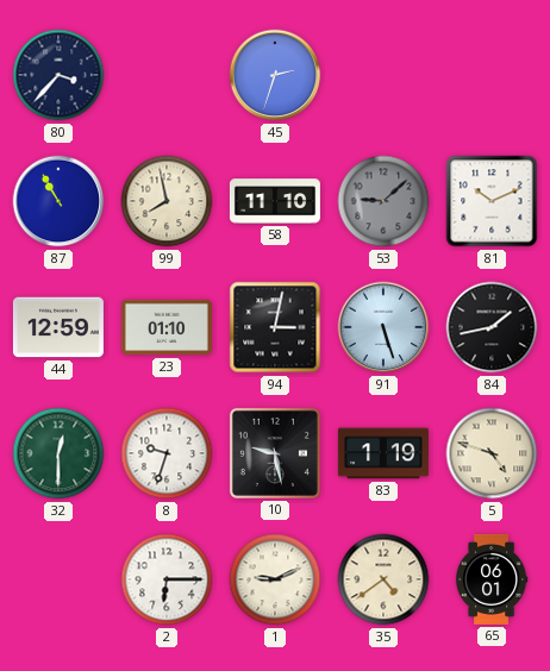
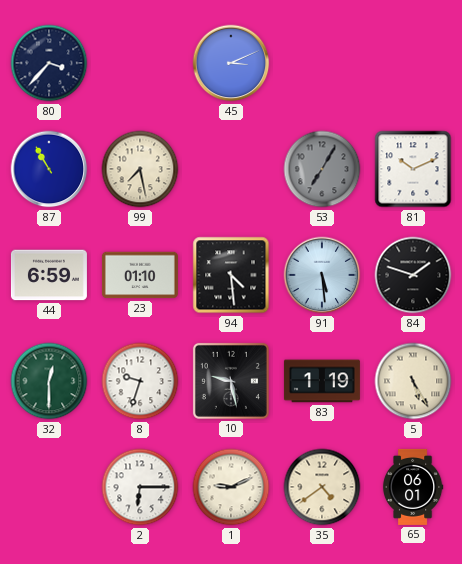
45: 2:33 -> 3:11
99: 7:58 -> 7:28
58: 11:10 -> none
53: 9:08 -> 7:05
44: 12:59 -> 6:59
94: 3:02 -> 4:29
91: 5:27 -> 5:29
84: 1:43 -> 1:48
5: 4:48 -> 5:25
